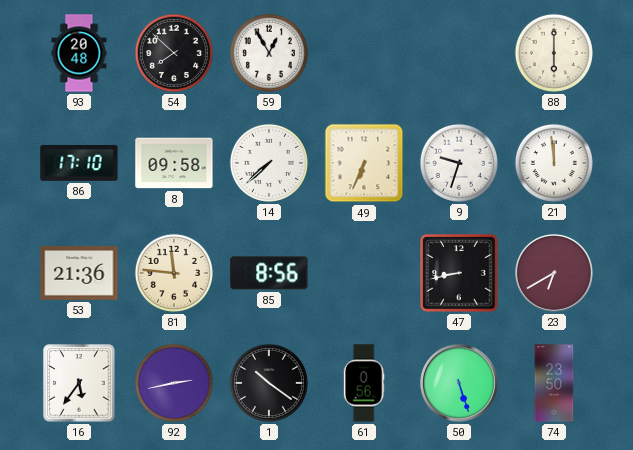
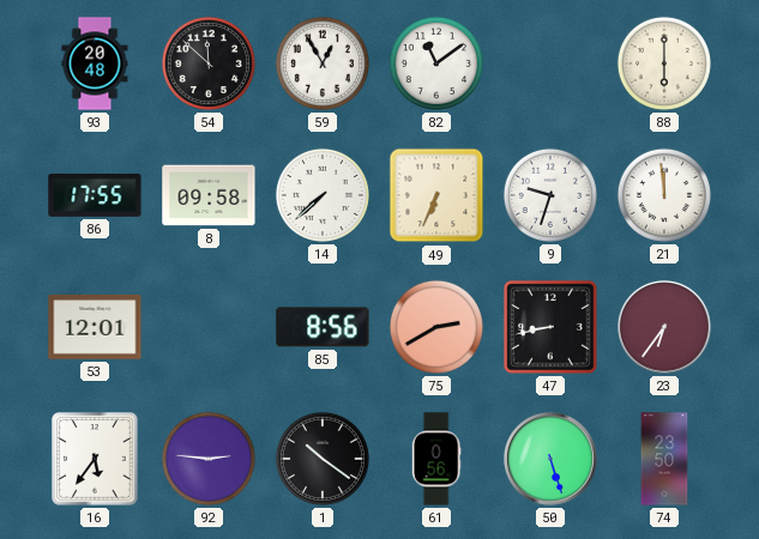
54: 7:52 -> 11:52
82: none -> 11:09
86: 17:10 -> 17:55
53: 21:36 -> 12:01
81: 11:46 -> none
75: none -> 2:40
23: 6:40 -> 6:36
92: 2:43 -> 2:46
